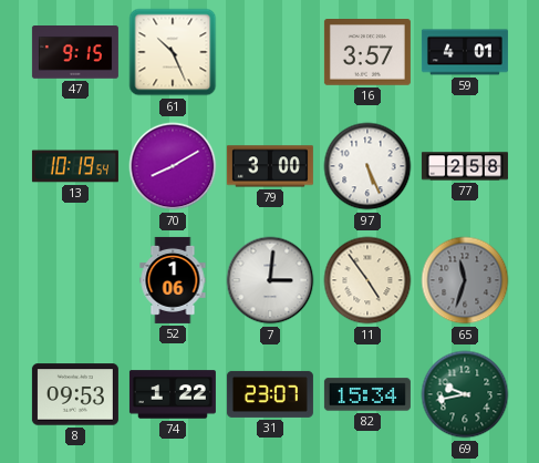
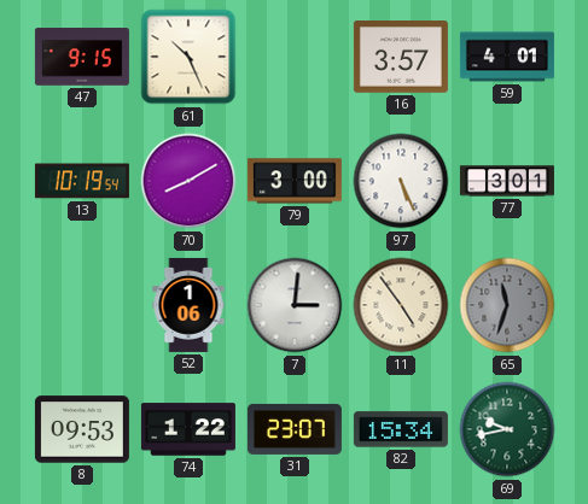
77: 2:58 -> 3:01
